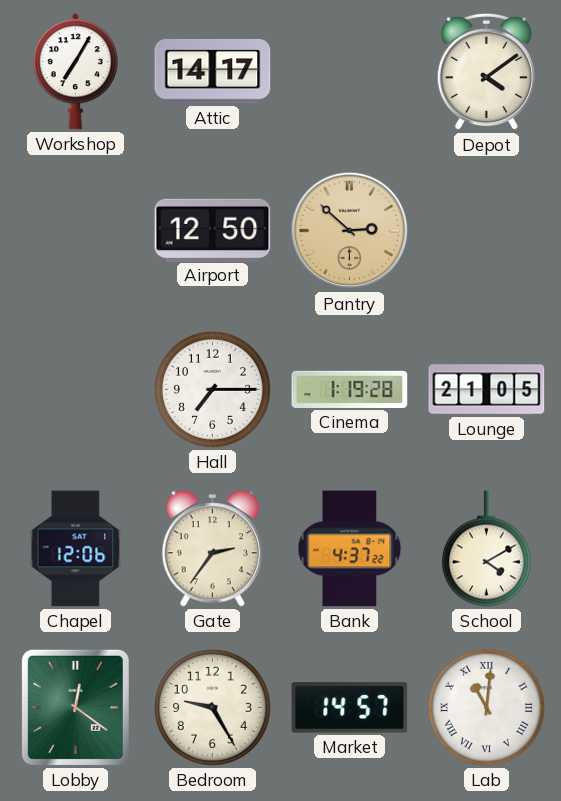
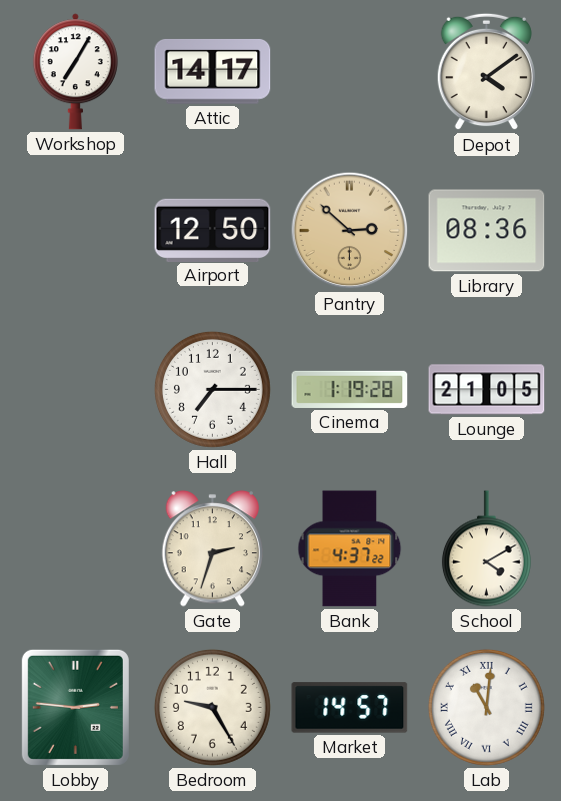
Library: none -> 08:36
Chapel: 12:06 -> none
Gate: 2:36 -> 2:33
Lobby: 12:21 -> 2:46
